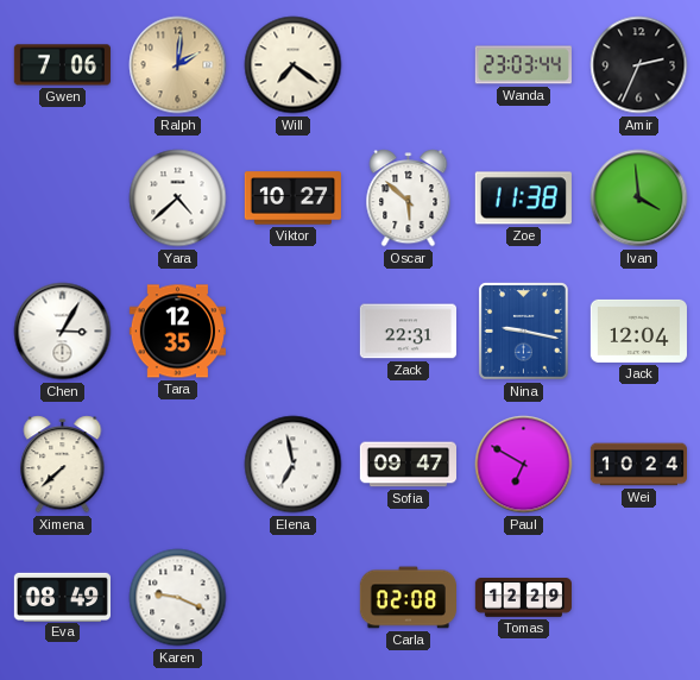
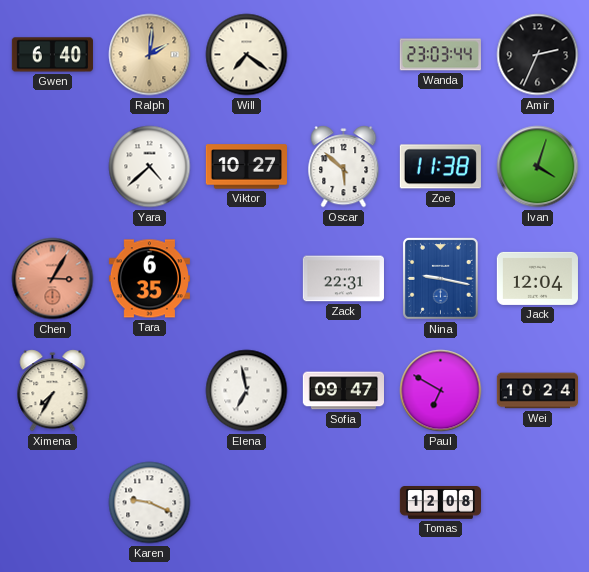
Gwen: 7:06 -> 6:40
Ivan: 3:59 -> 4:03
Chen dial: white -> salmon
Tara: 12:35 -> 6:35
Ximena: 7:38 -> 7:35
Eva: 08:49 -> none
Carla: 02:08 -> none
Tomas: 12:29 -> 12:08
